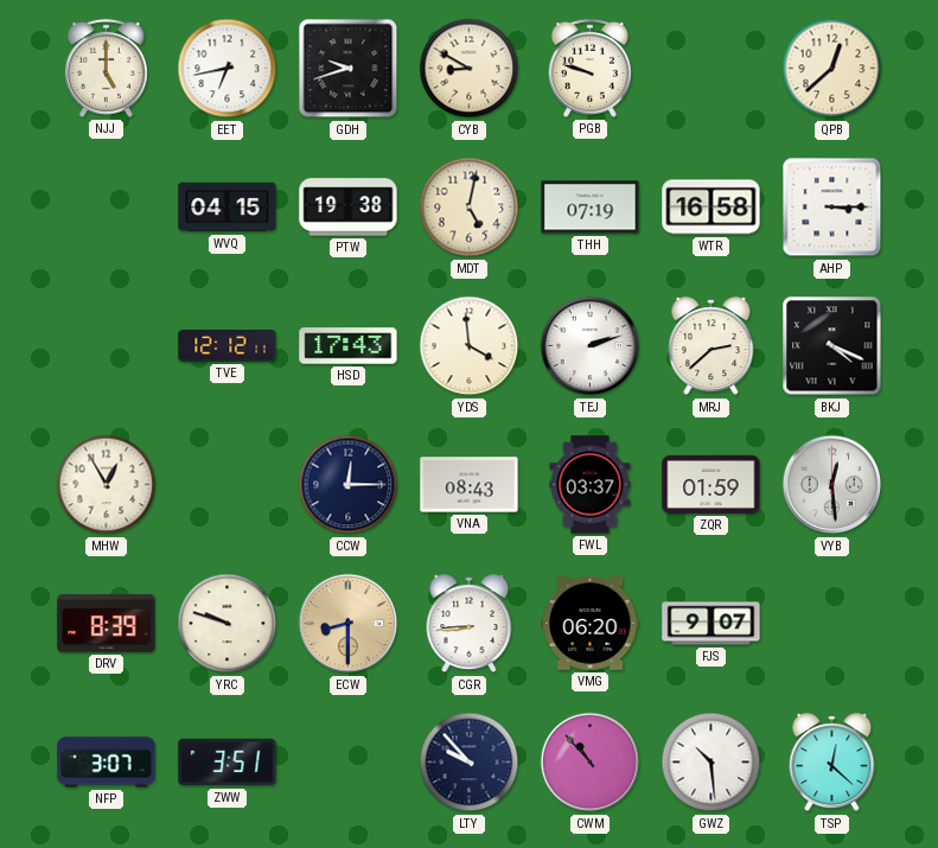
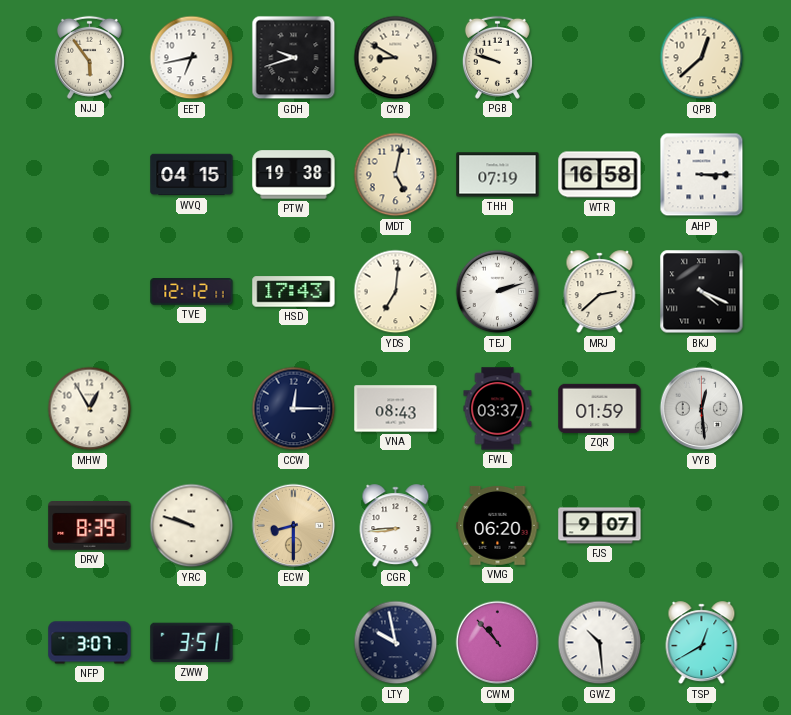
NJJ: 5:00 -> 5:54
YDS: 3:59 -> 7:01
LTY: 9:53 -> 9:58
TSP: 12:22 -> 12:40
